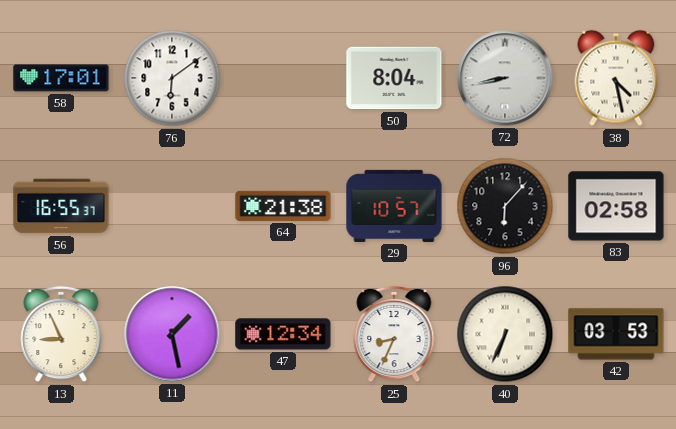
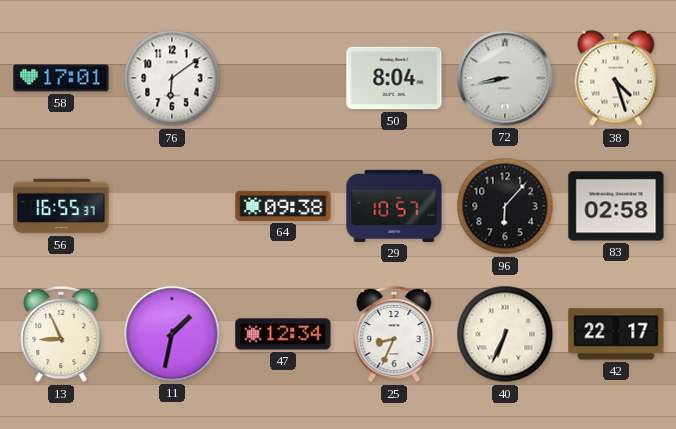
38: 4:28 -> 4:27
64: 21:38 -> 09:38
11: 1:28 -> 1:32
42: 03:53 -> 22:17
